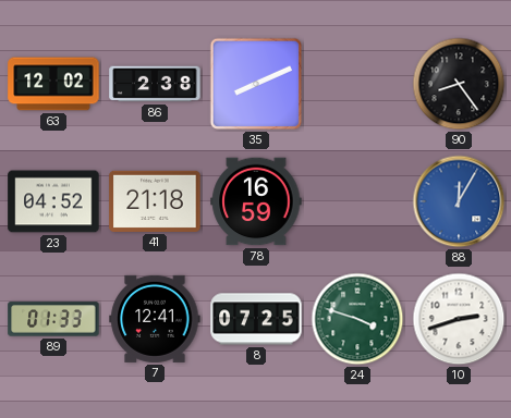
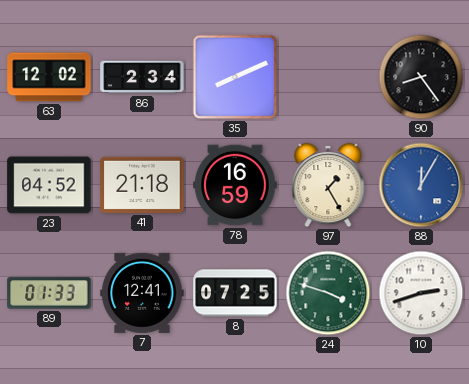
86: 2:38 -> 2:34
97: none -> 1:25
